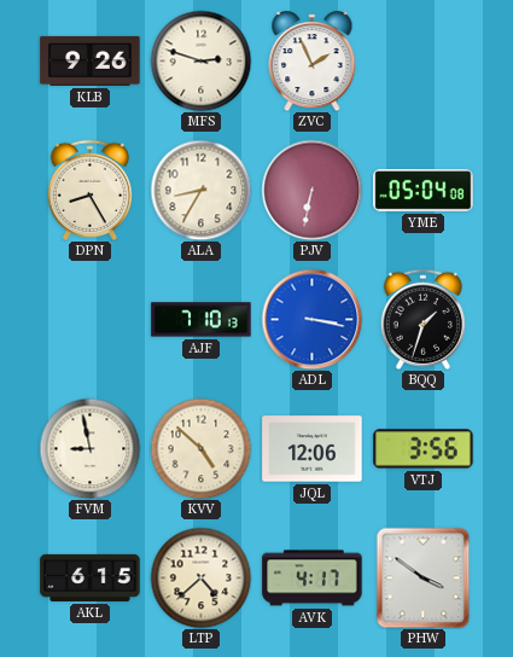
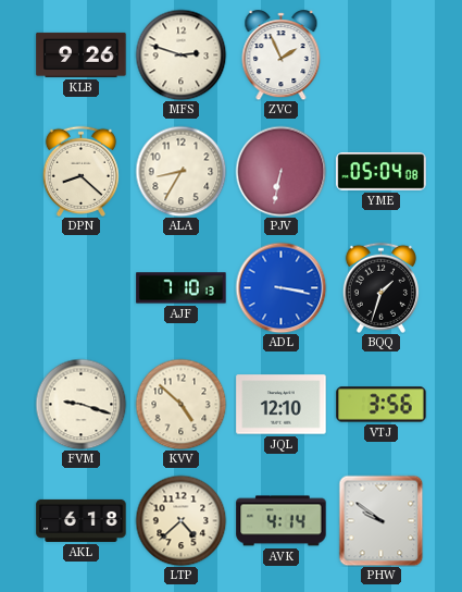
DPN: 8:25 -> 8:22
FVM: 8:58 -> 9:18
JQL: 12:06 -> 12:10
AKL: 6:15 -> 6:18
AVK: 4:17 -> 4:14
PHW: 3:51 -> 9:51
